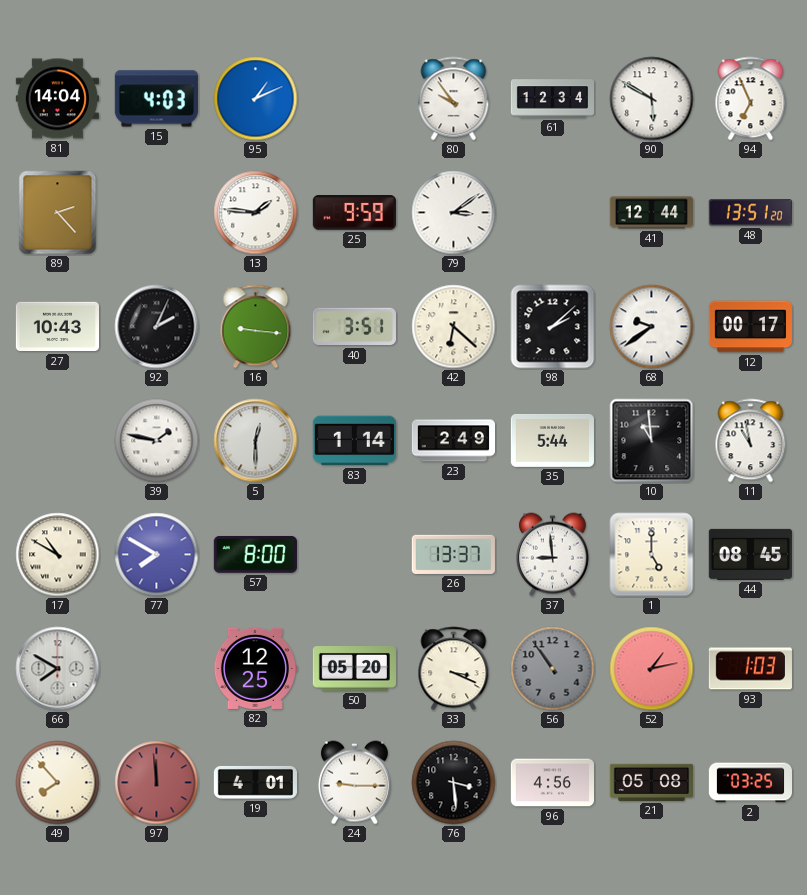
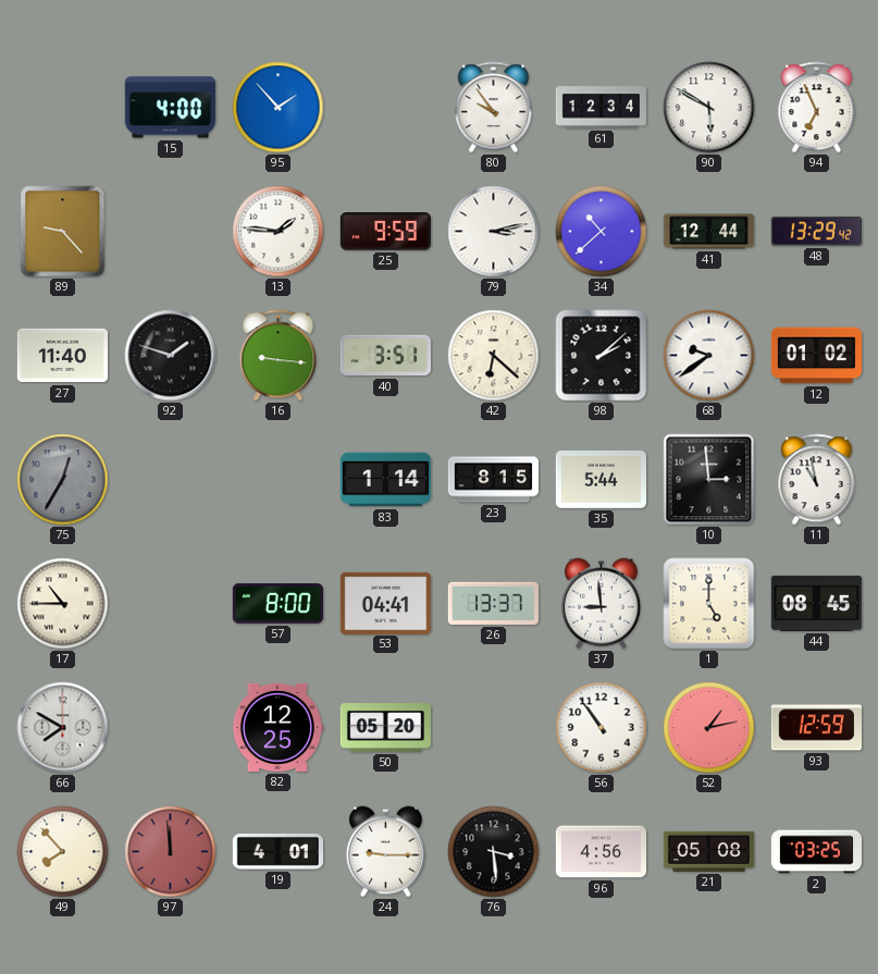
81: 14:04 -> none
15: 4:03 -> 4:00
95: 1:11 -> 1:53
89: 2:23 -> 9:23
79: 3:09 -> 3:13
34: none -> 10:38
48: 13:51 -> 13:29
27: 10:43 -> 11:40
92: 2:04 -> 1:48
12: 00:17 -> 01:02
75: none -> 12:35
39: 1:47 -> none
5: 12:30 -> none
23: 2:49 -> 8:15
10: 10:59 -> 2:59
17: 10:50 -> 10:45
77: 7:50 -> none
53: none -> 04:41
33: 3:19 -> none
56 dial: grey -> white
93: 1:03 -> 12:59
